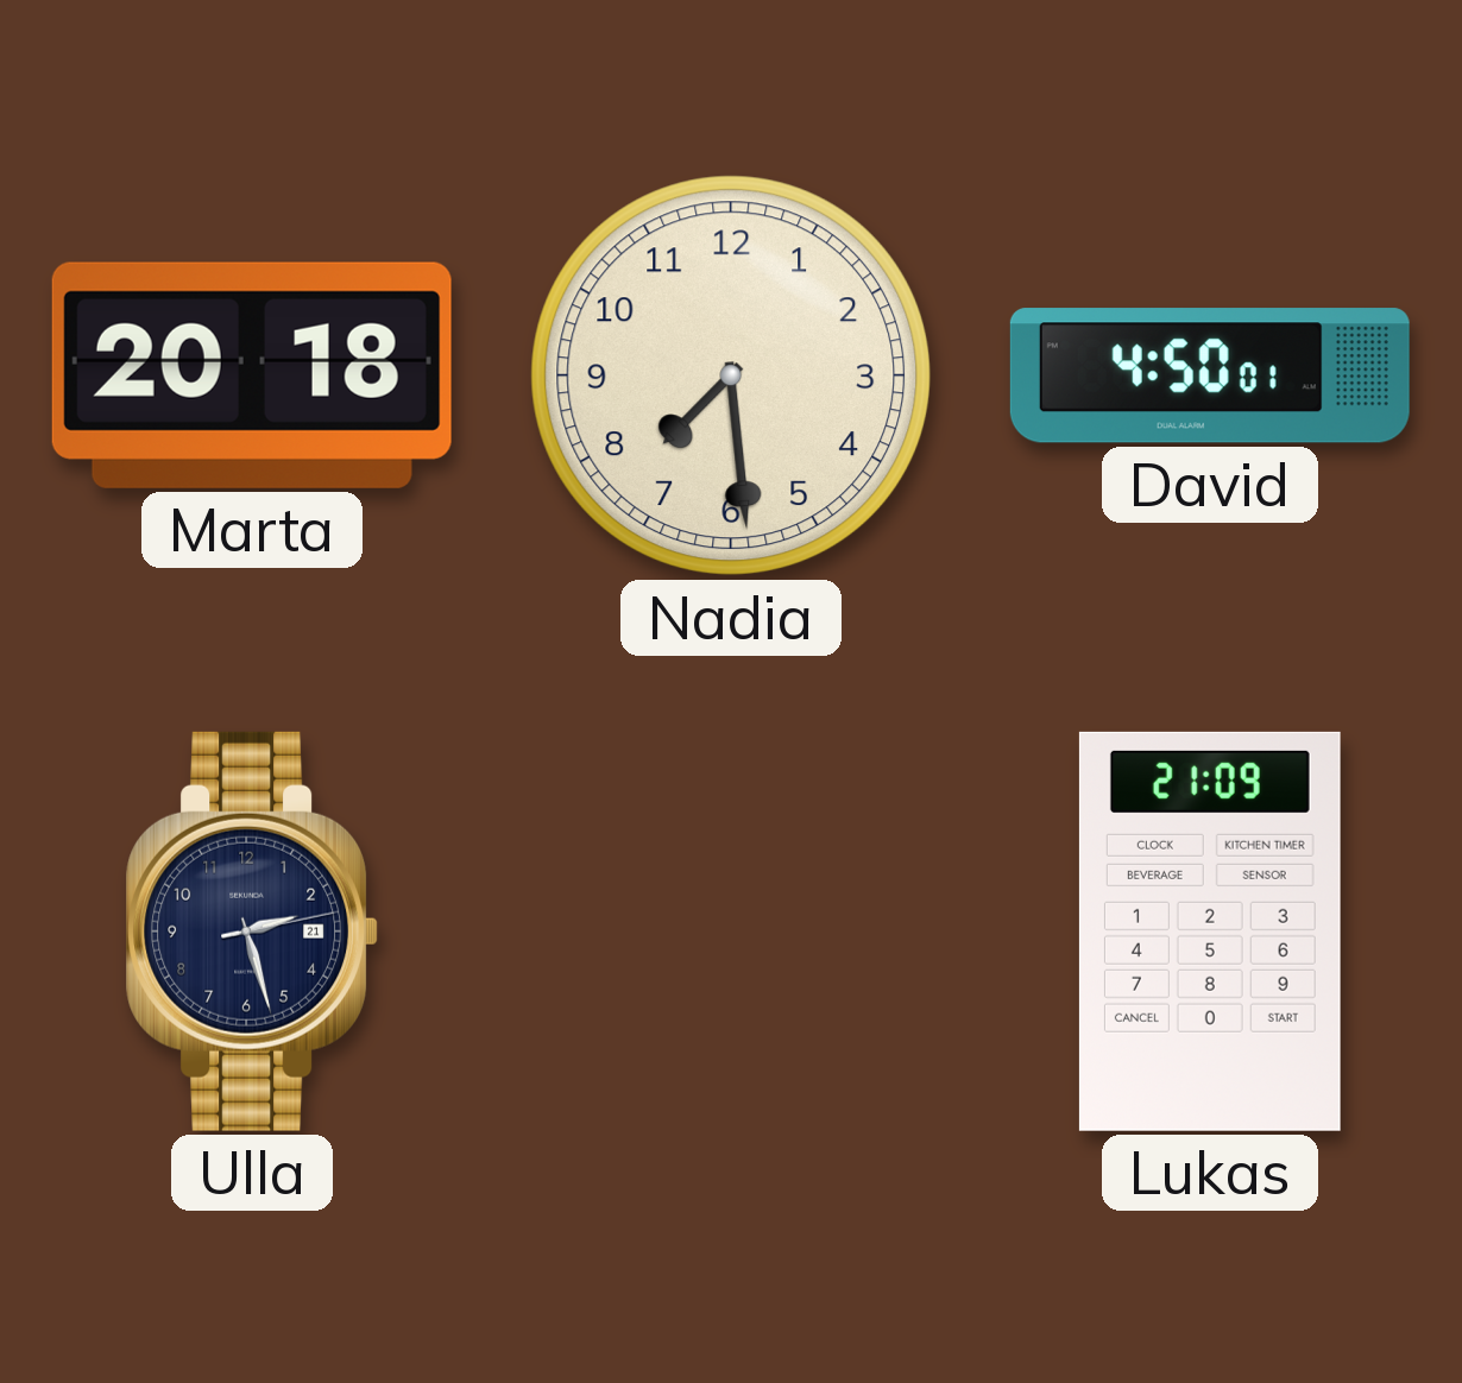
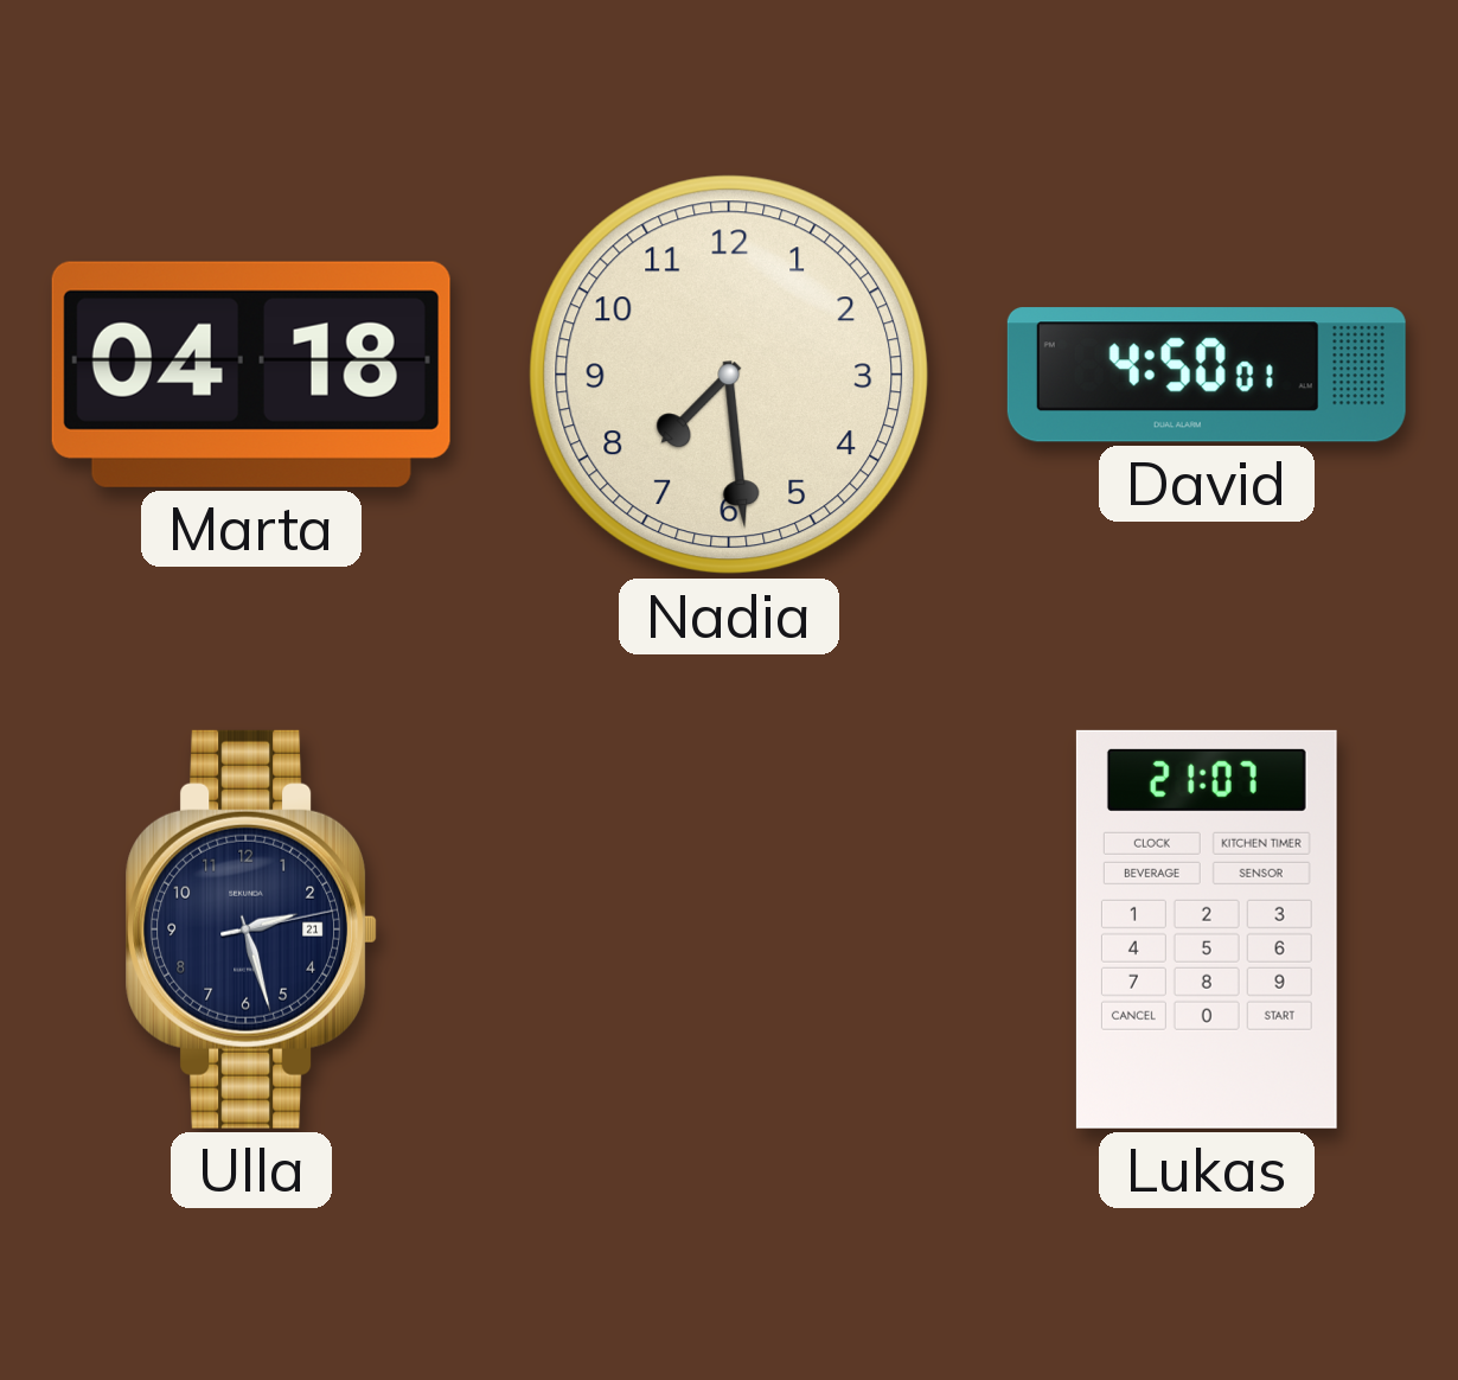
Marta: 20:18 -> 04:18
Lukas: 21:09 -> 21:07
